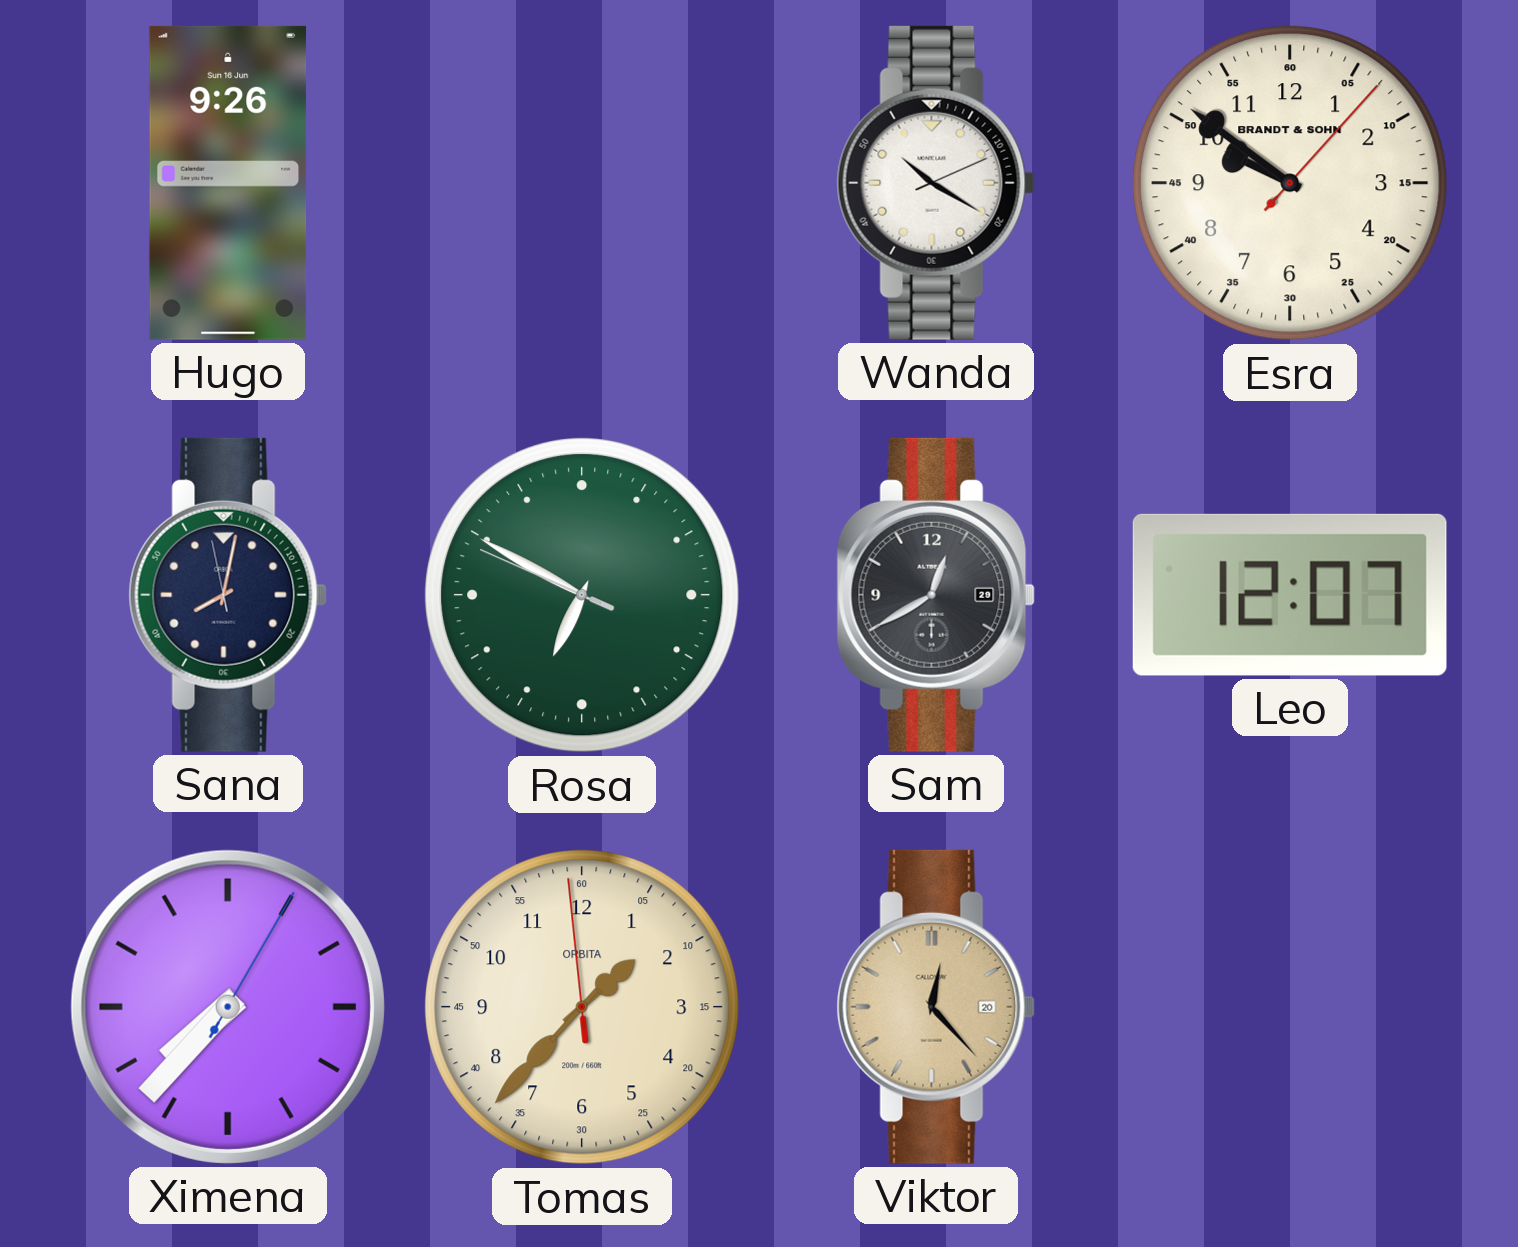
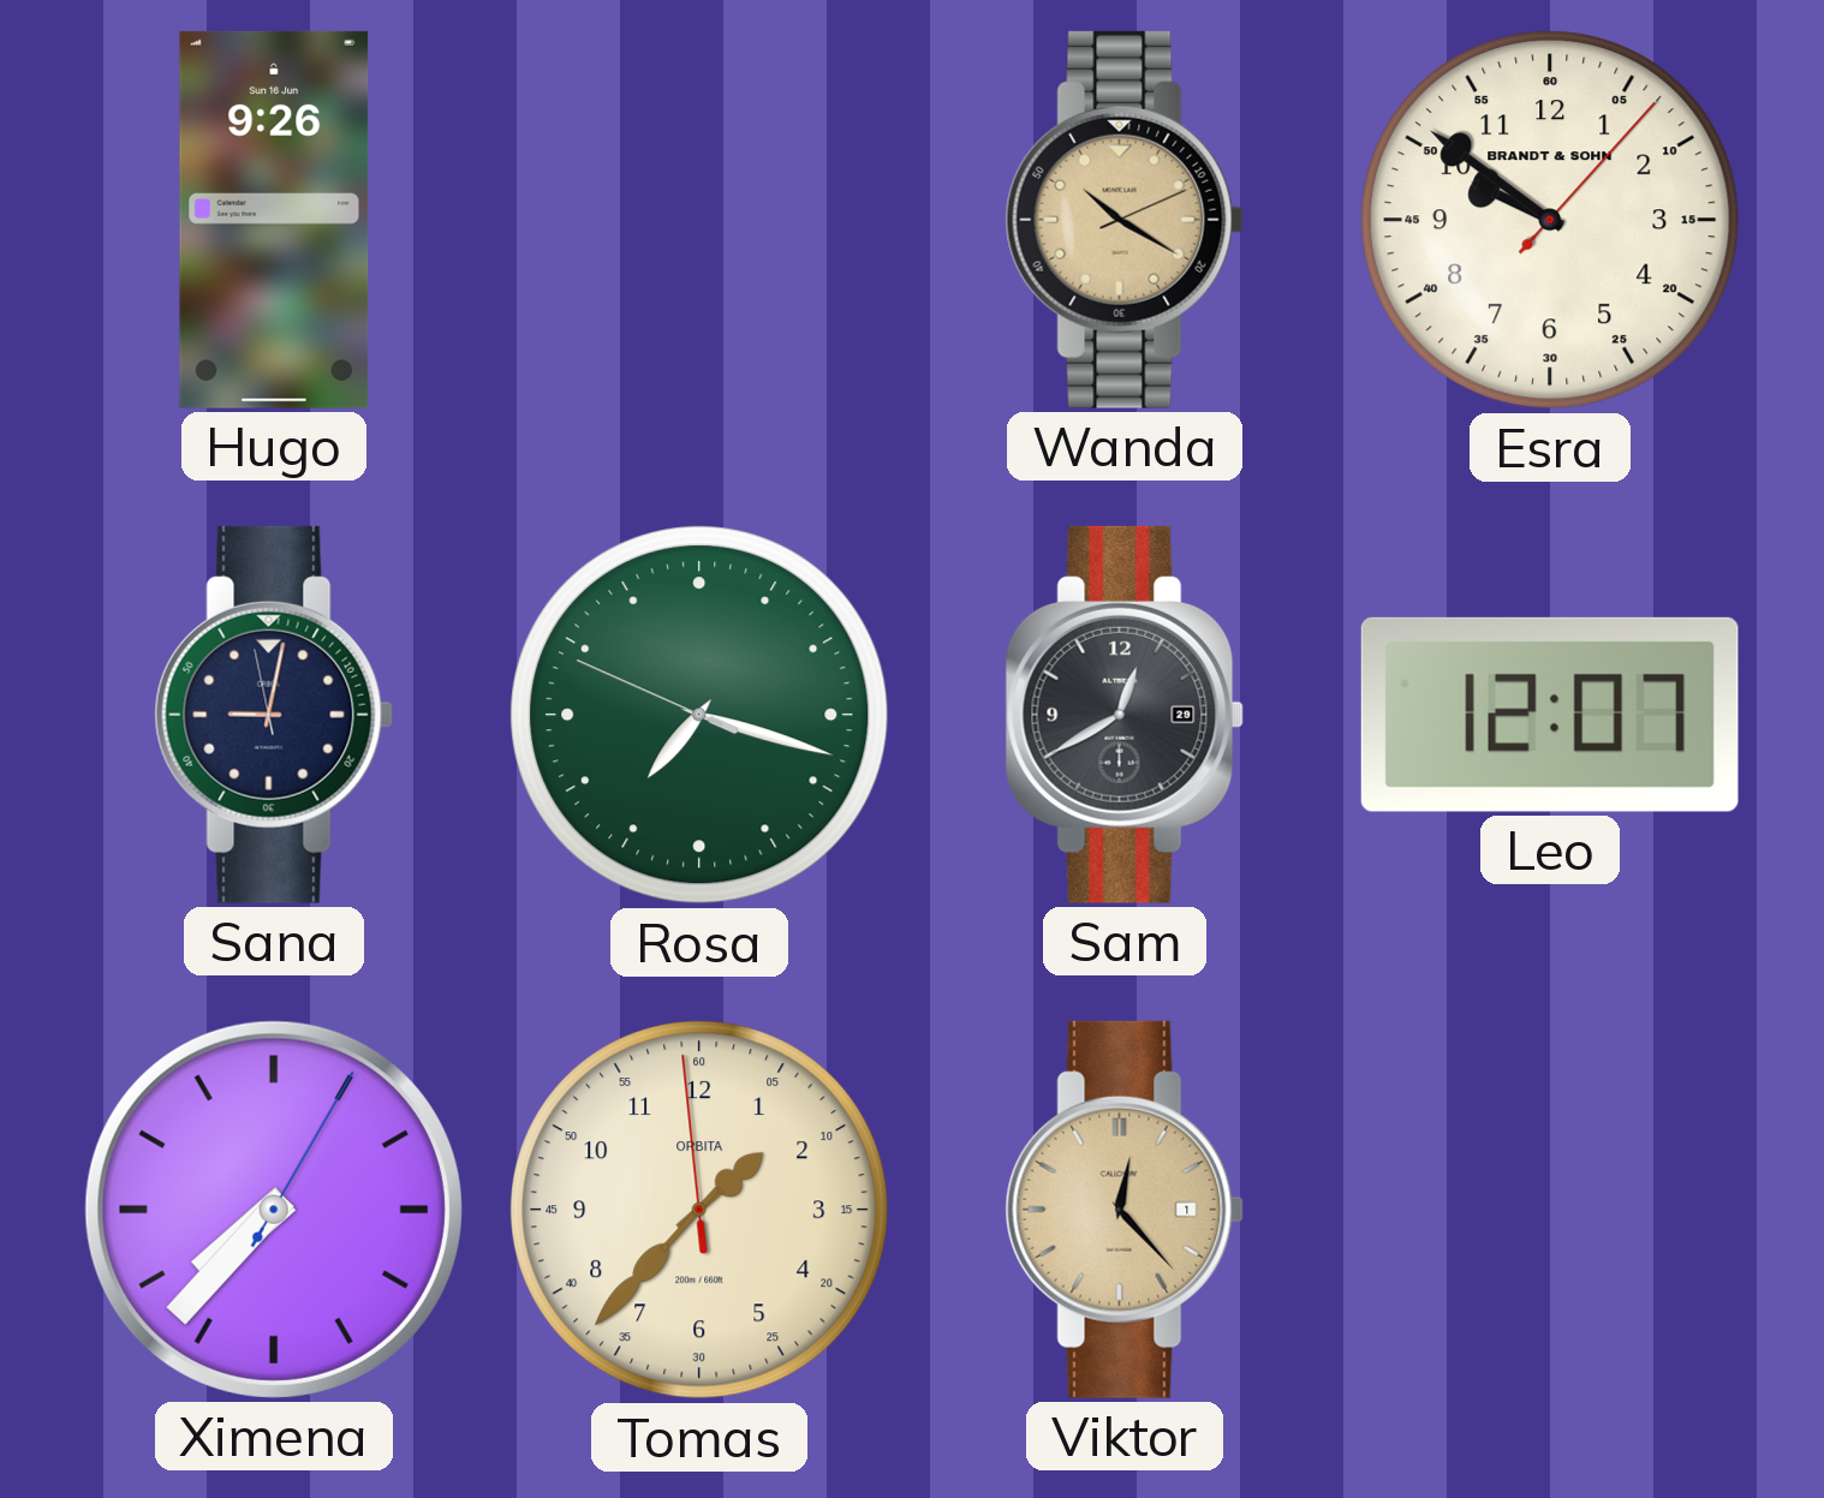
Wanda dial: white -> champagne
Sana: 8:01 -> 9:01
Rosa: 6:49 -> 7:17
Viktor date: 20 -> 1
